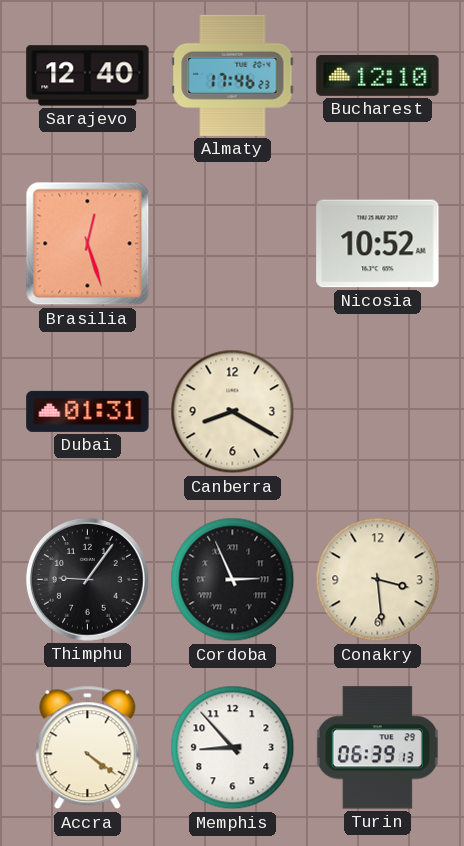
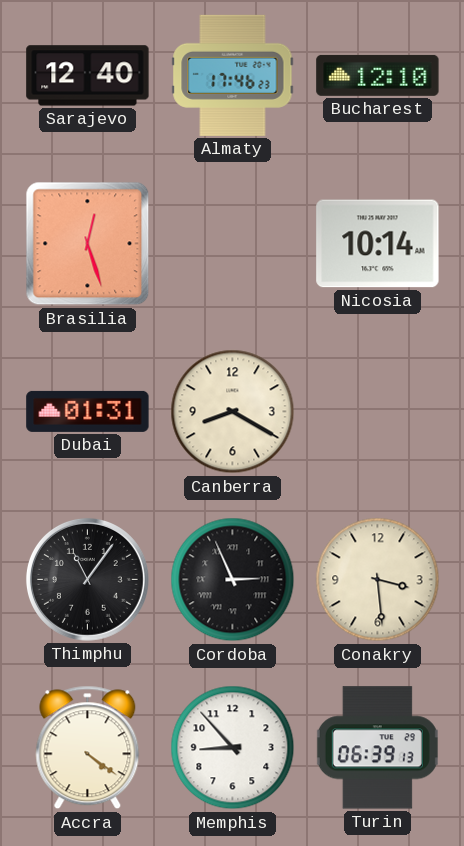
Nicosia: 10:52 -> 10:14
Thimphu: 9:06 -> 11:06
